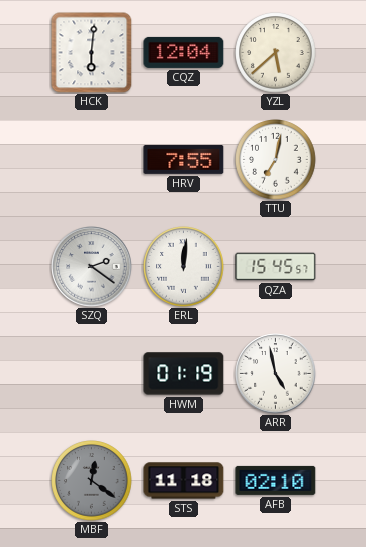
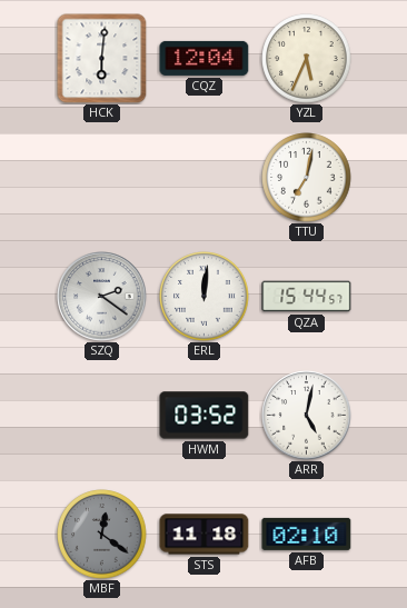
YZL: 5:38 -> 5:34
HRV: 7:55 -> none
QZA: 15:45 -> 15:44
HWM: 01:19 -> 03:52
ARR: 4:58 -> 5:02
